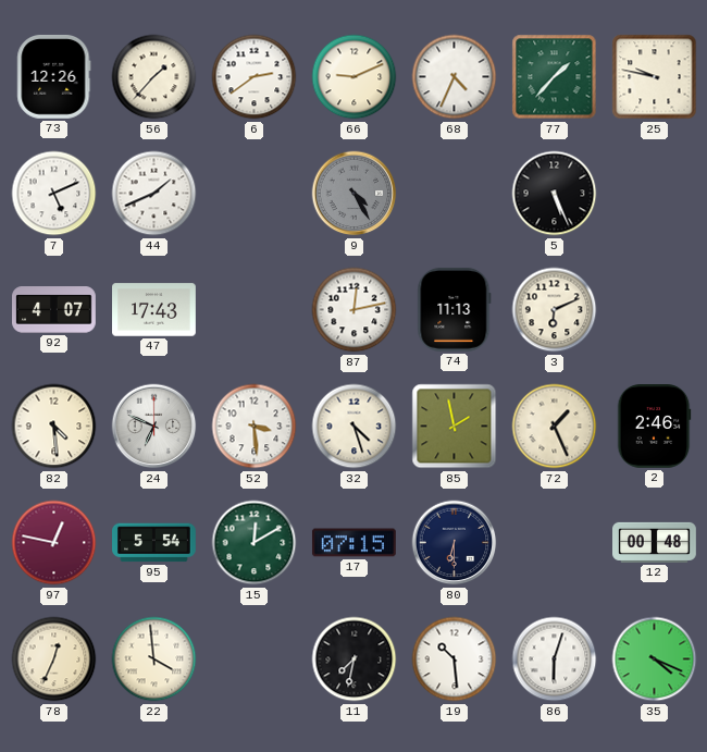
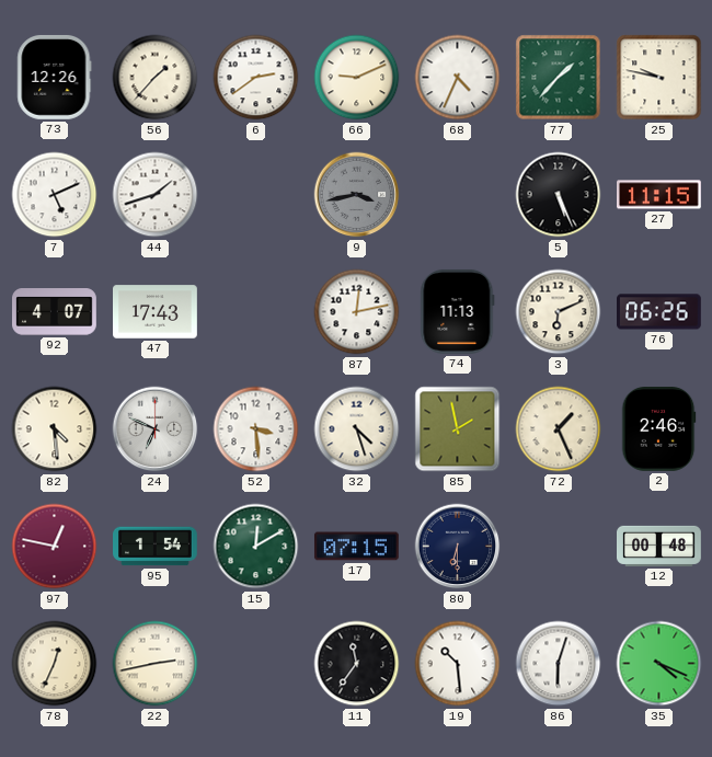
44: 1:41 -> 1:42
9: 4:25 -> 3:43
27: none -> 11:15
76: none -> 06:26
95: 5:54 -> 1:54
22: 3:59 -> 2:43
11: 7:32 -> 11:36
